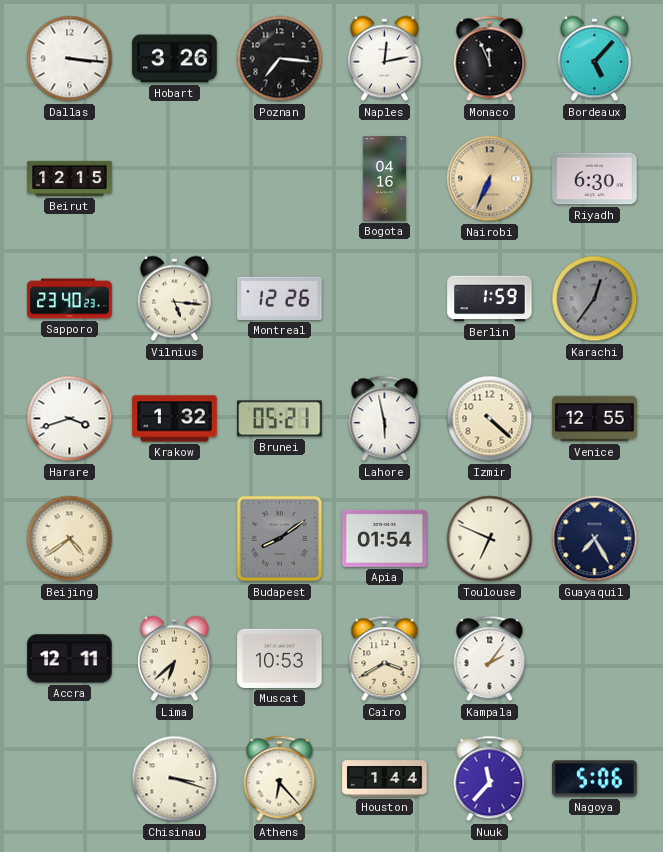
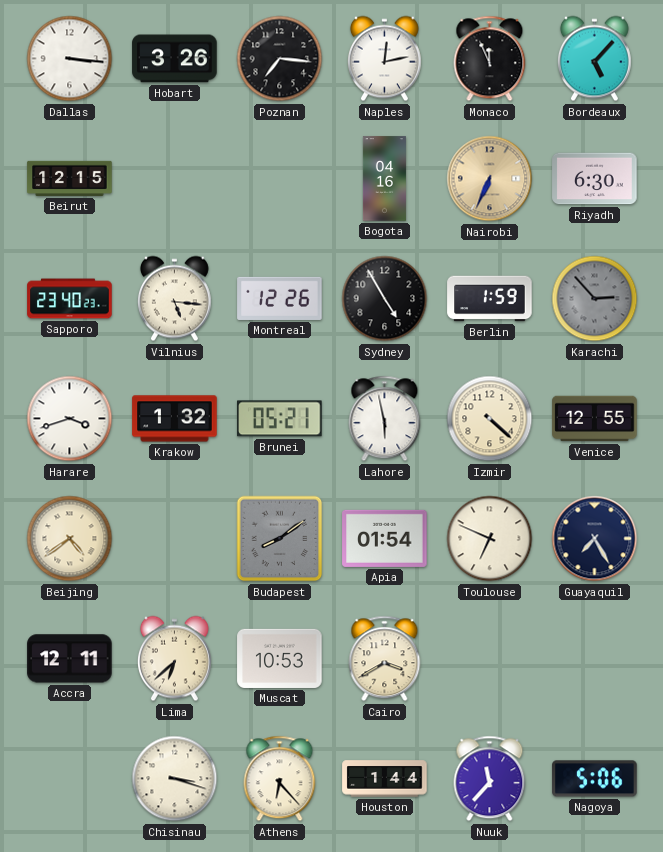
Sydney: none -> 4:55
Karachi: 12:36 -> 2:53
Kampala: 2:06 -> none
